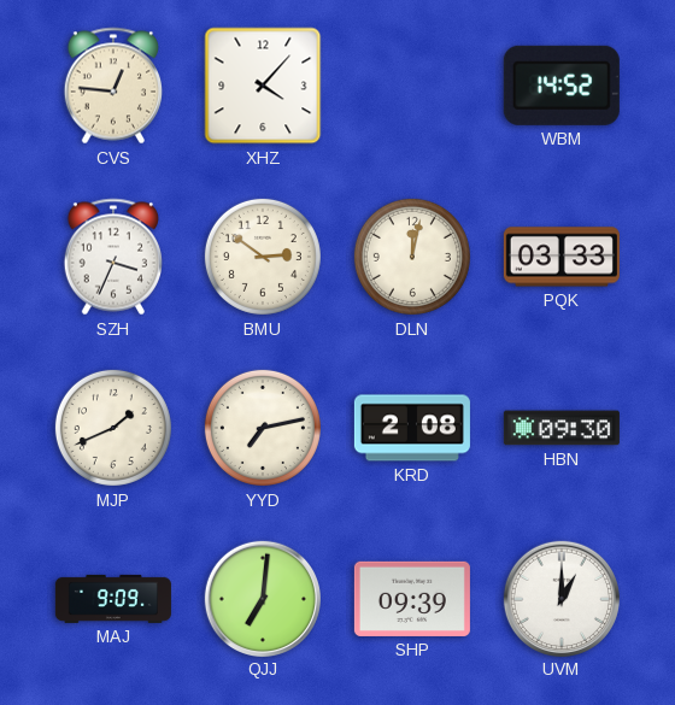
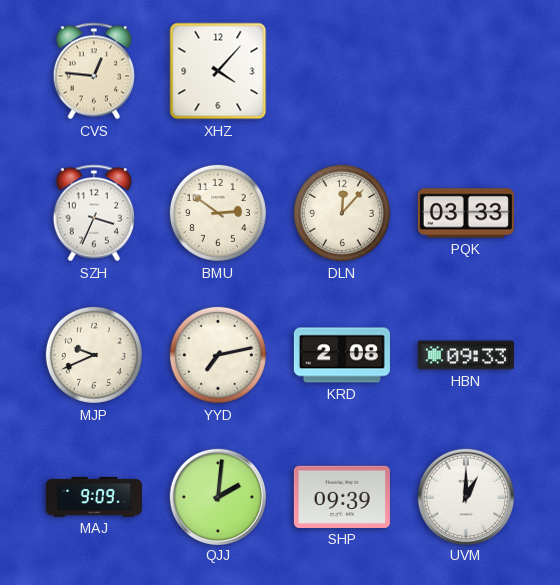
WBM: 14:52 -> none
DLN: 12:02 -> 12:07
MJP: 1:41 -> 9:41
HBN: 09:30 -> 09:33
QJJ: 7:01 -> 2:01
